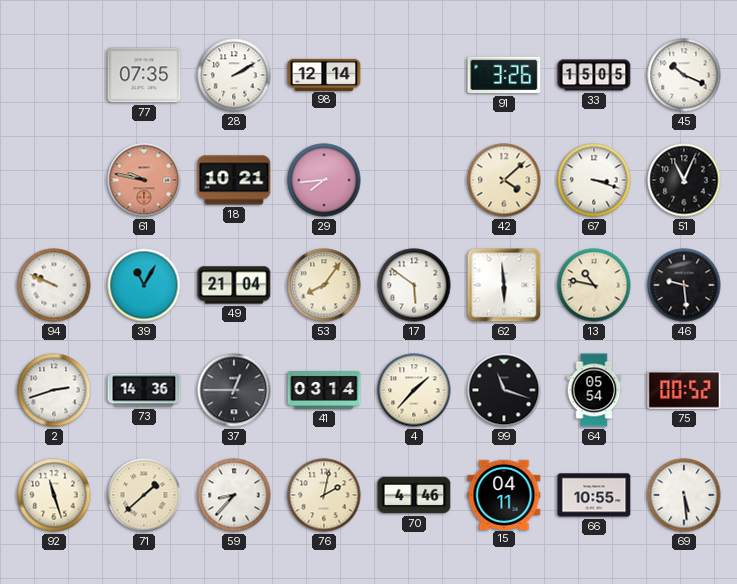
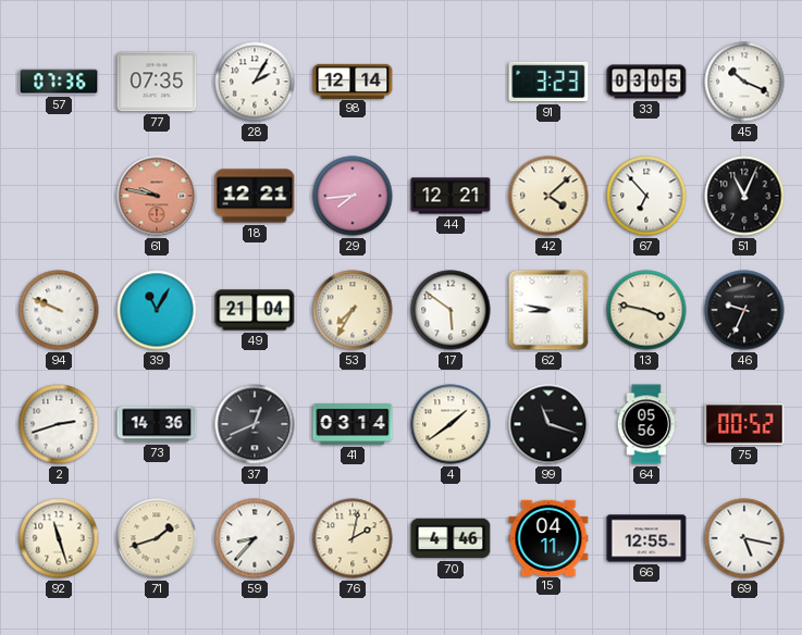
57: none -> 07:36
28: 2:10 -> 2:05
91: 3:26 -> 3:23
33: 15:05 -> 03:05
18: 10:21 -> 12:21
44: none -> 12:21
67: 3:18 -> 6:53
53: 8:06 -> 7:35
62: 5:59 -> 8:47
13: 10:47 -> 3:47
46: 9:29 -> 9:34
37: 12:45 -> 12:41
4: 1:37 -> 1:39
64: 05:54 -> 05:56
71: 1:38 -> 1:42
66: 10:55 -> 12:55
69: 5:29 -> 5:17
